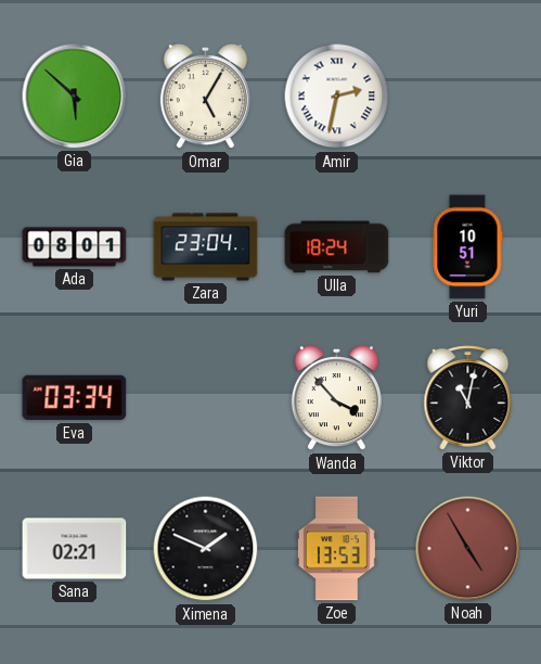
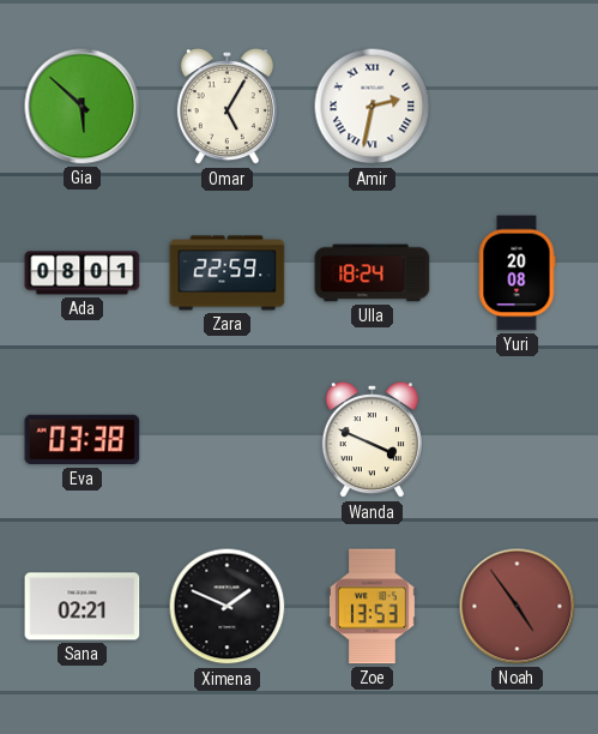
Zara: 23:04 -> 22:59
Yuri: 10:51 -> 20:08
Eva: 03:34 -> 03:38
Wanda: 3:53 -> 3:49
Viktor: 11:02 -> none
Noah: 4:55 -> 4:54
